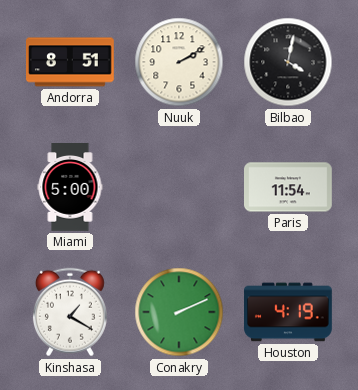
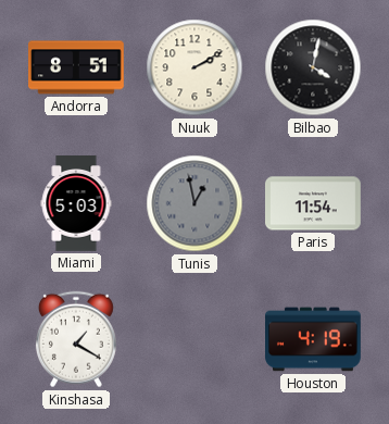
Miami: 5:00 -> 5:03
Tunis: none -> 12:58
Conakry: 2:11 -> none
